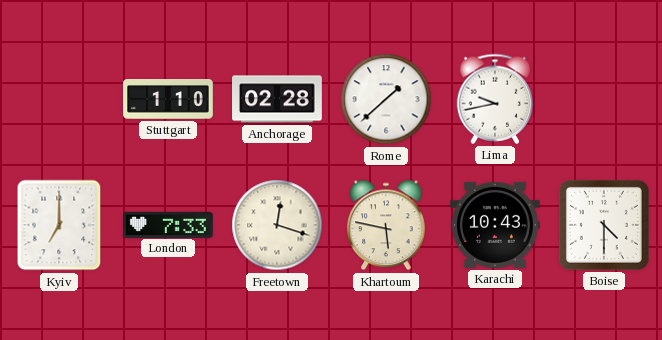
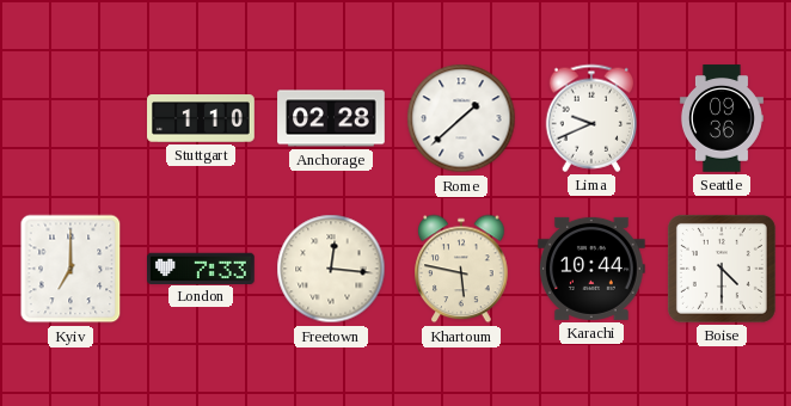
Lima: 9:43 -> 9:41
Seattle: none -> 09:36
Freetown: 12:18 -> 12:16
Karachi: 10:43 -> 10:44
